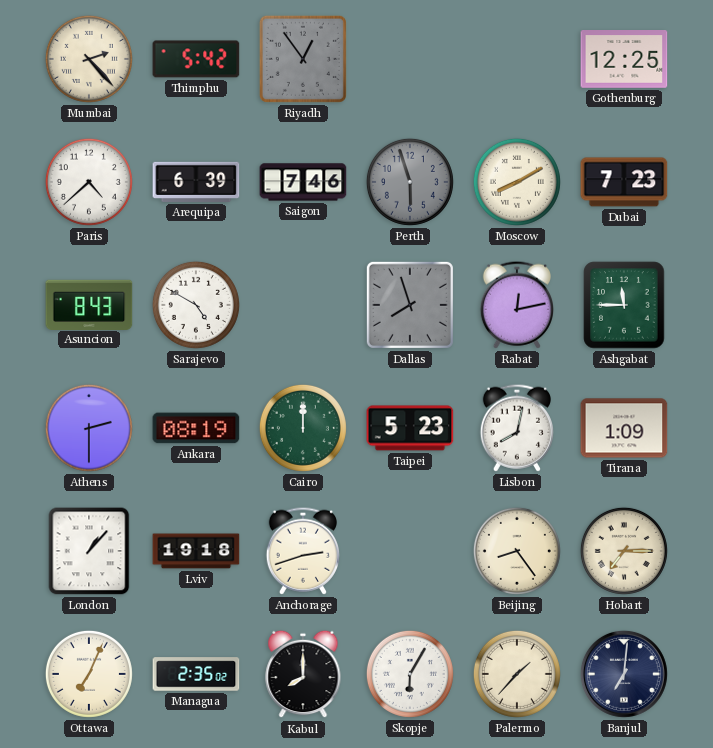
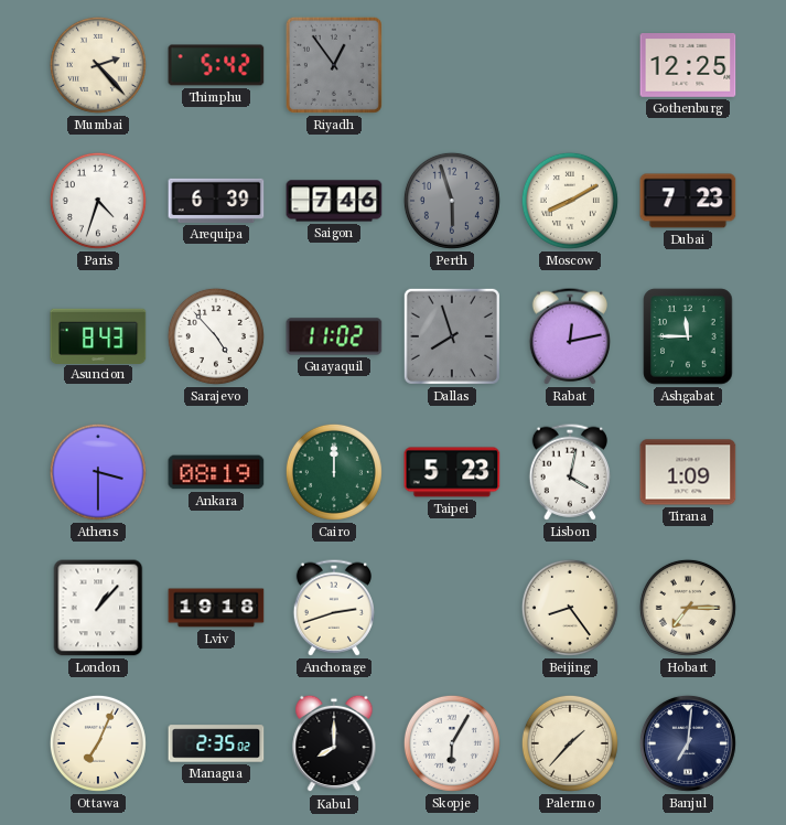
Paris: 4:38 -> 4:33
Sarajevo: 4:50 -> 4:53
Guayaquil: none -> 11:02
Athens: 2:30 -> 3:30
Lisbon: 8:02 -> 4:02
